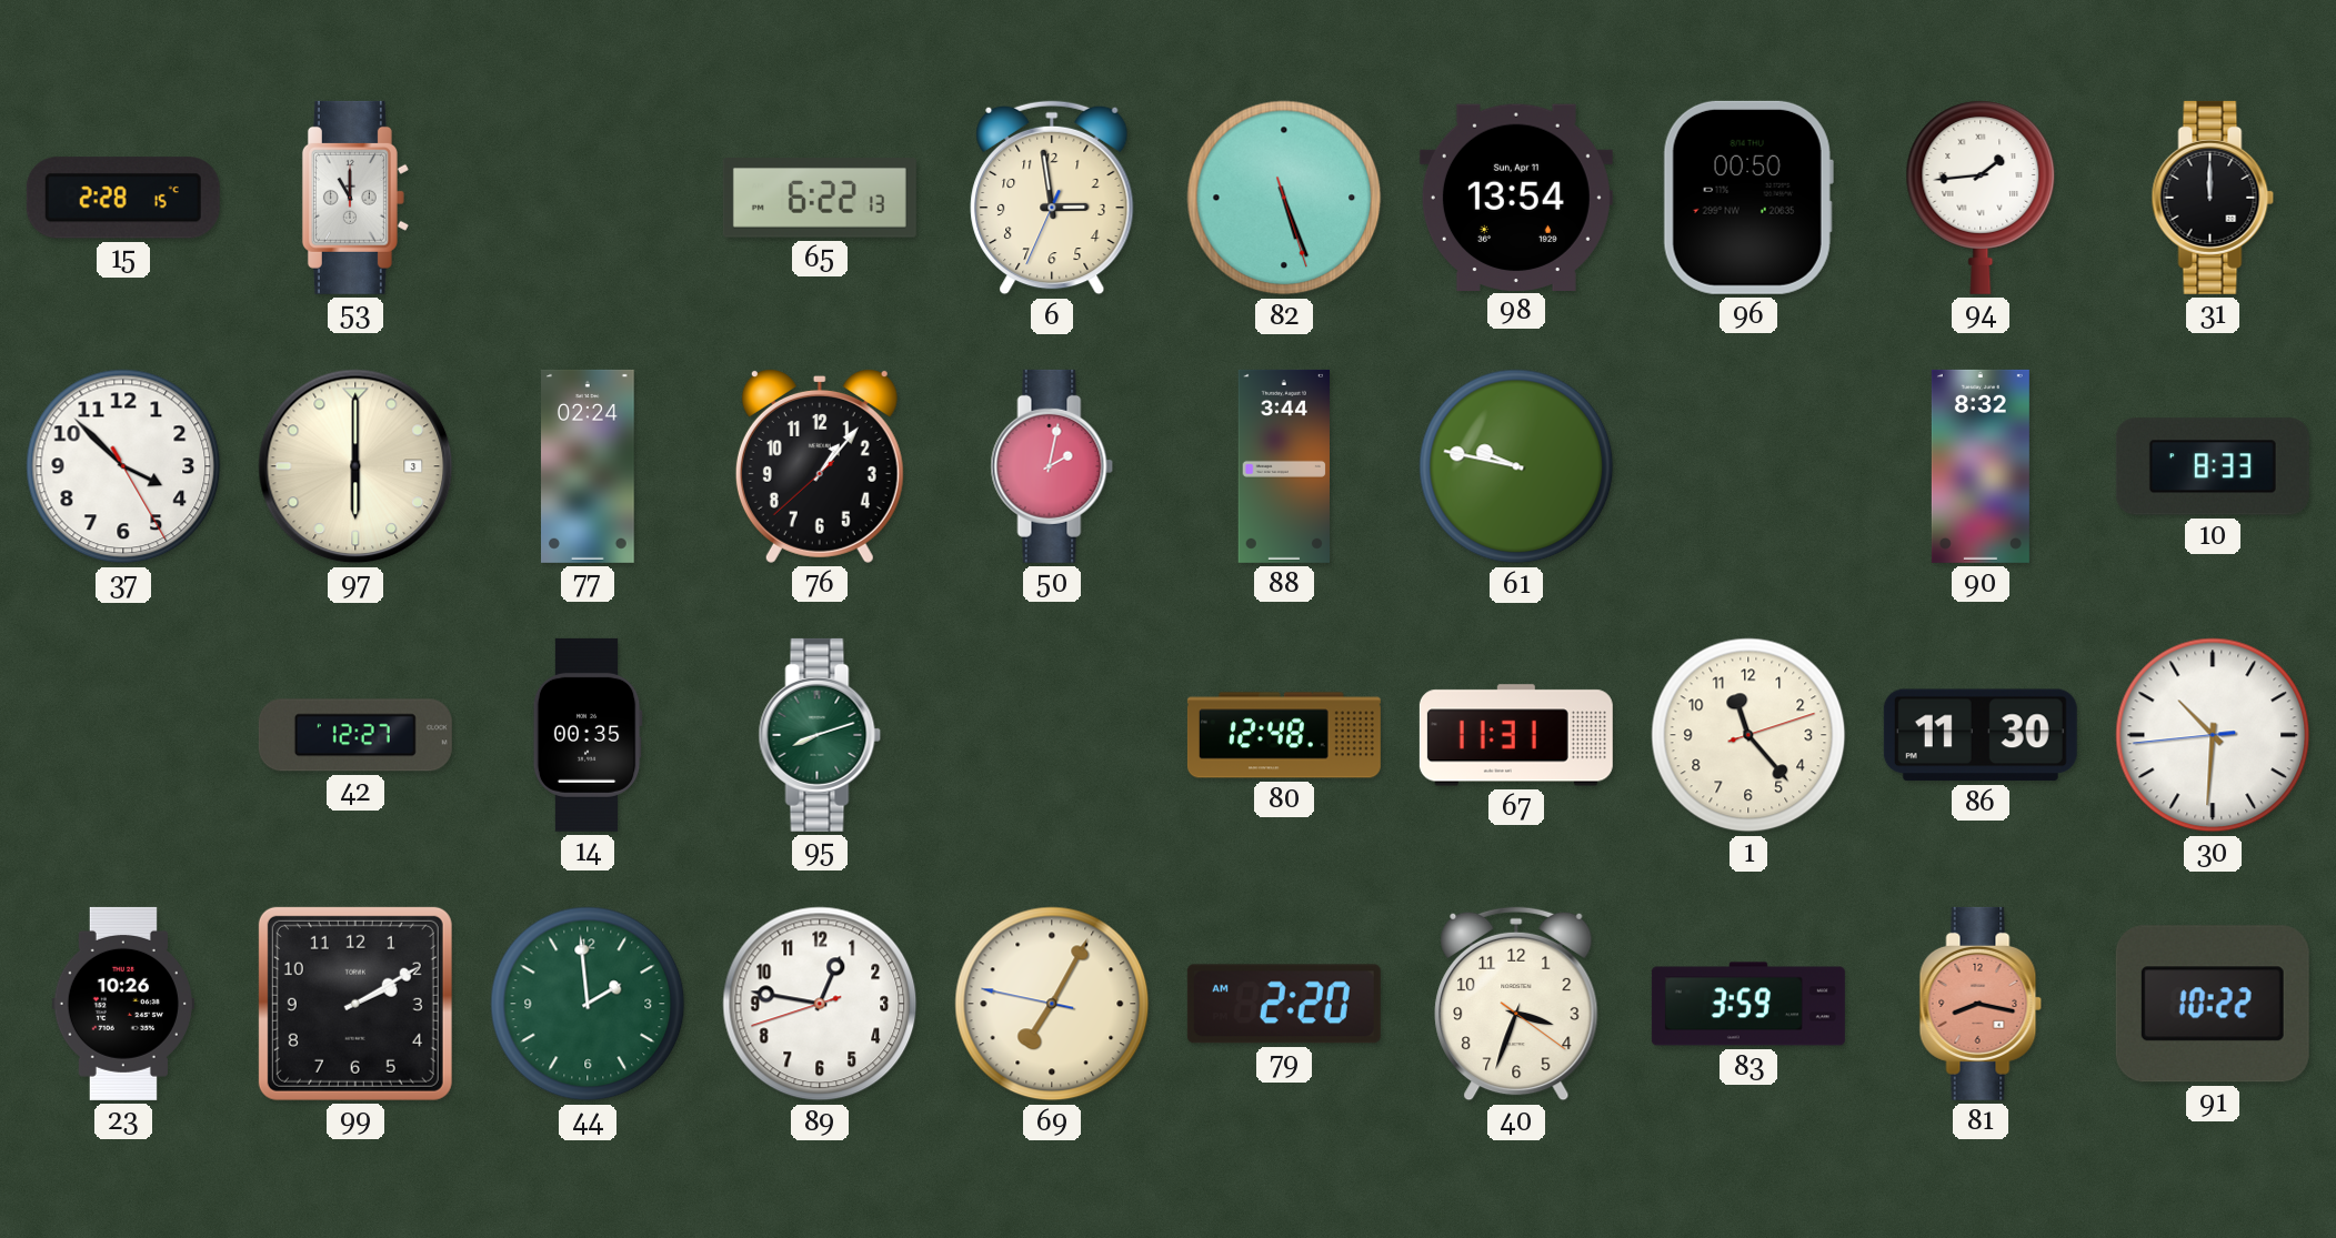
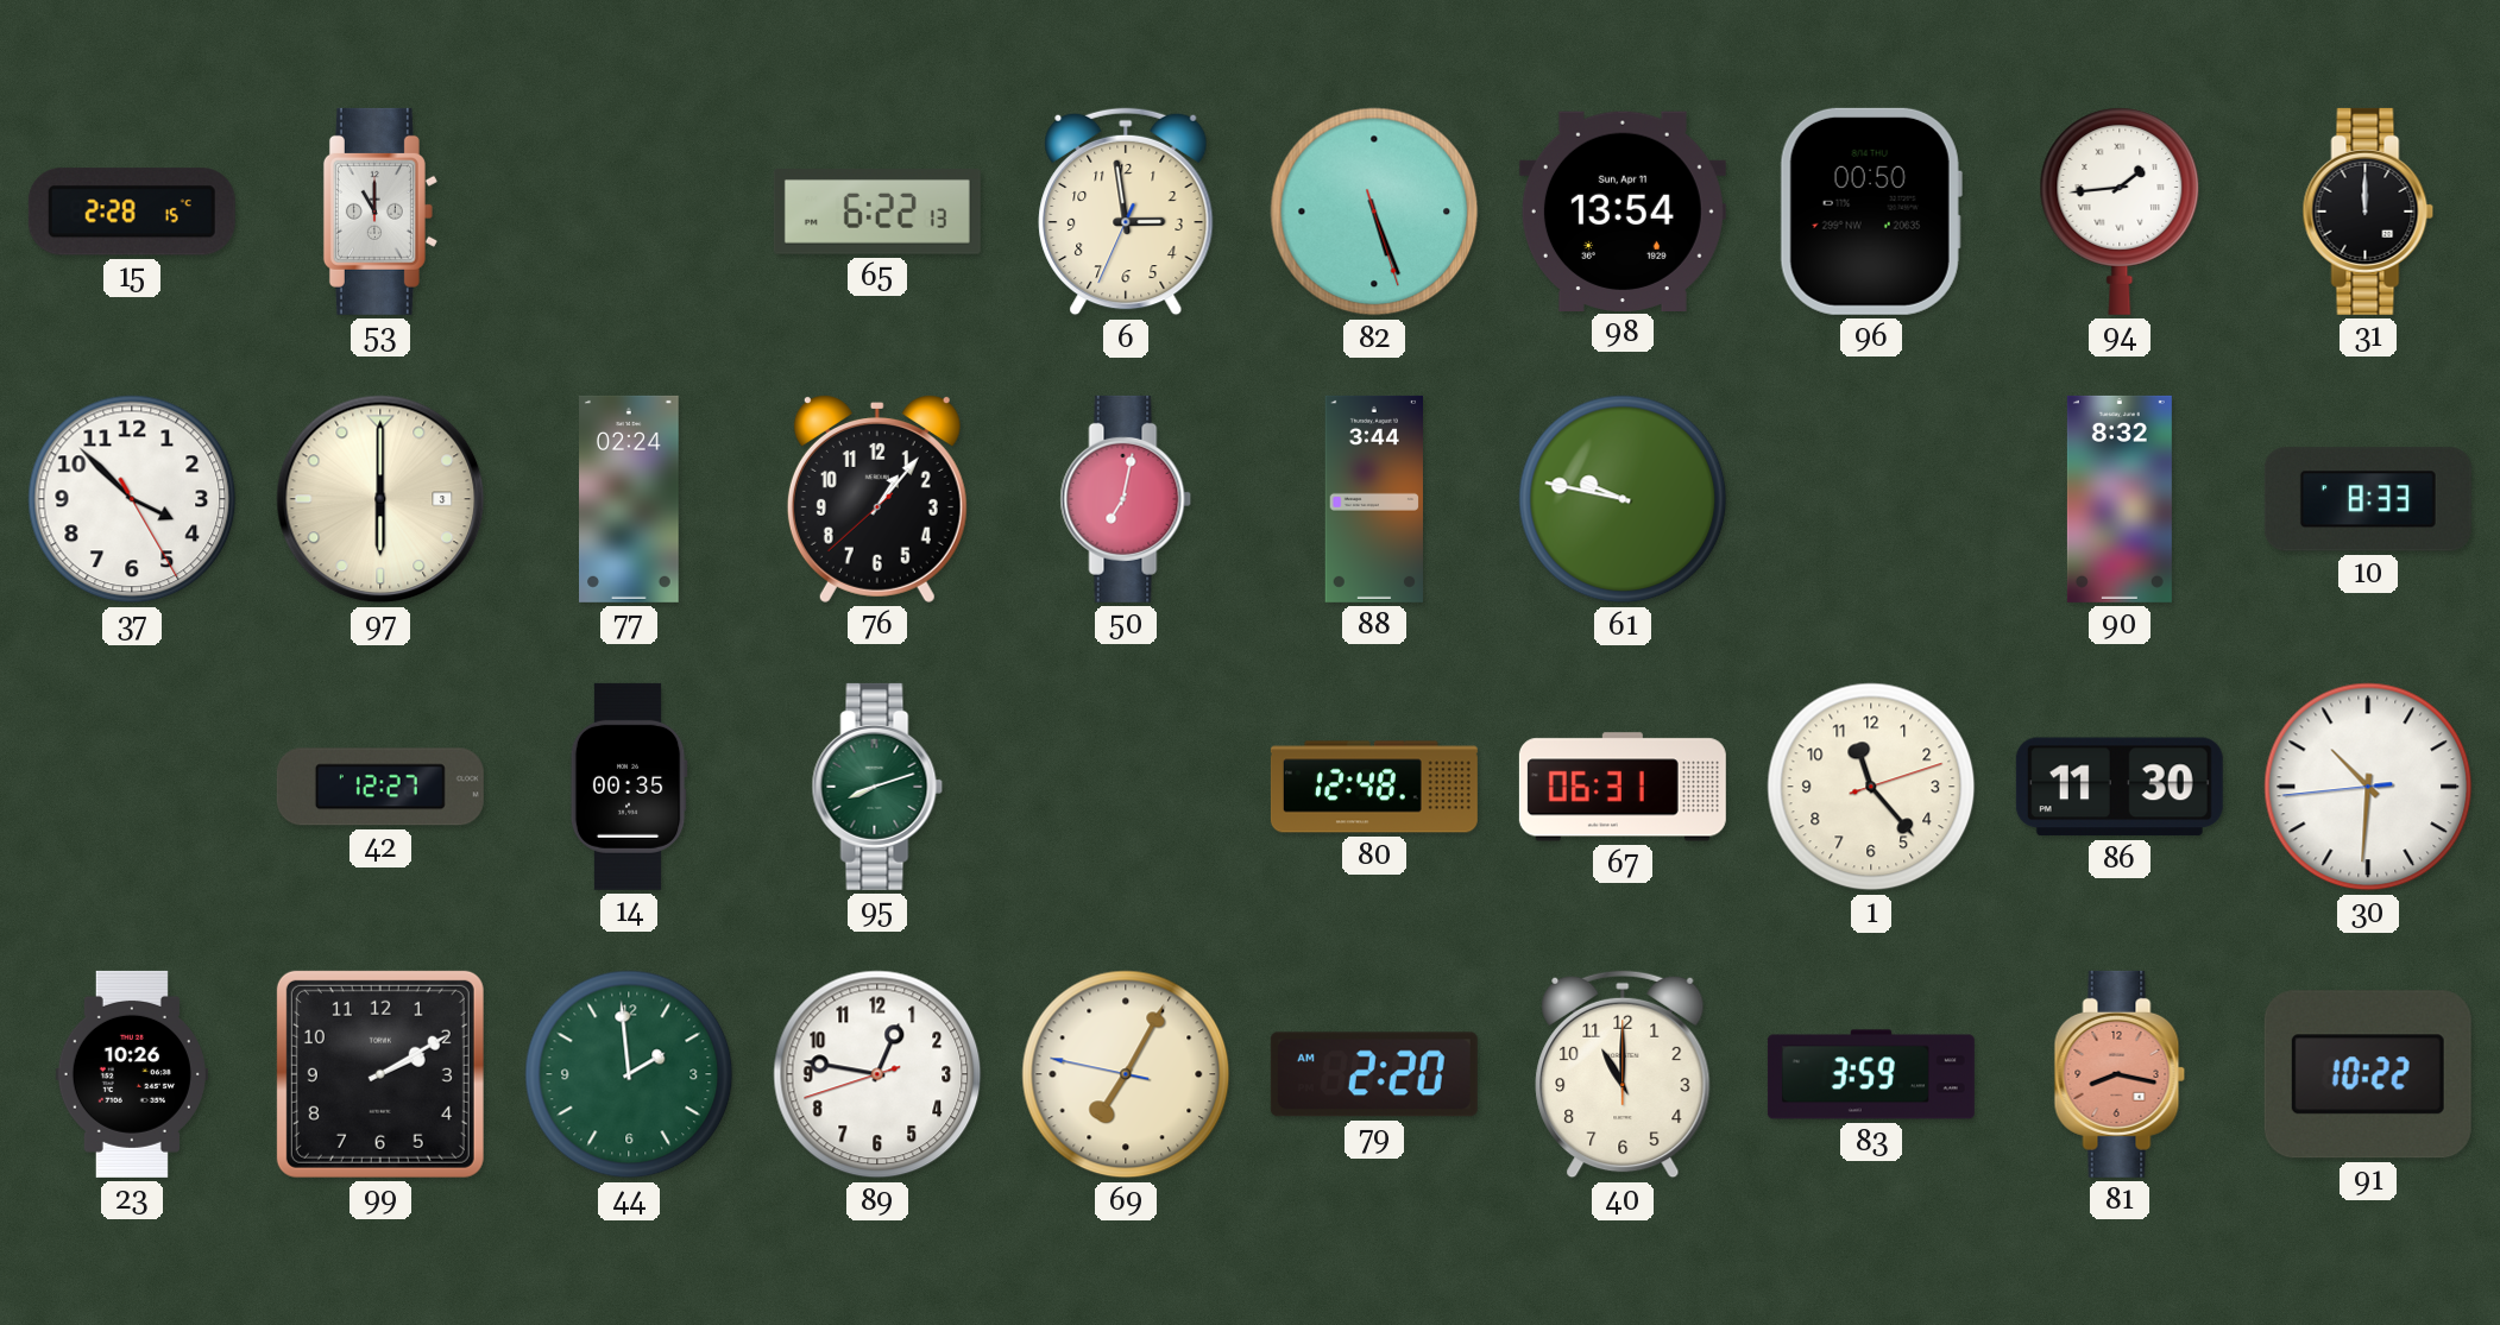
50: 2:02 -> 7:02
67: 11:31 -> 06:31
40: 3:33 -> 11:00
